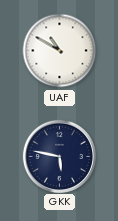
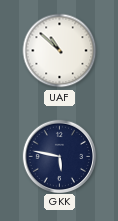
UAF: 10:50 -> 10:52
